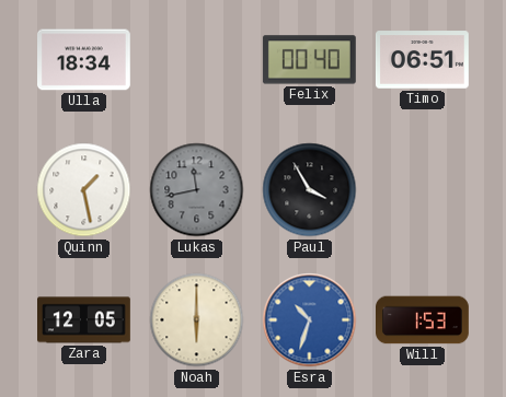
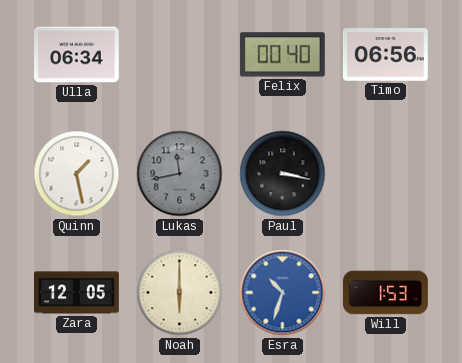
Ulla: 18:34 -> 06:34
Timo: 06:51 -> 06:56
Paul: 3:55 -> 3:17
